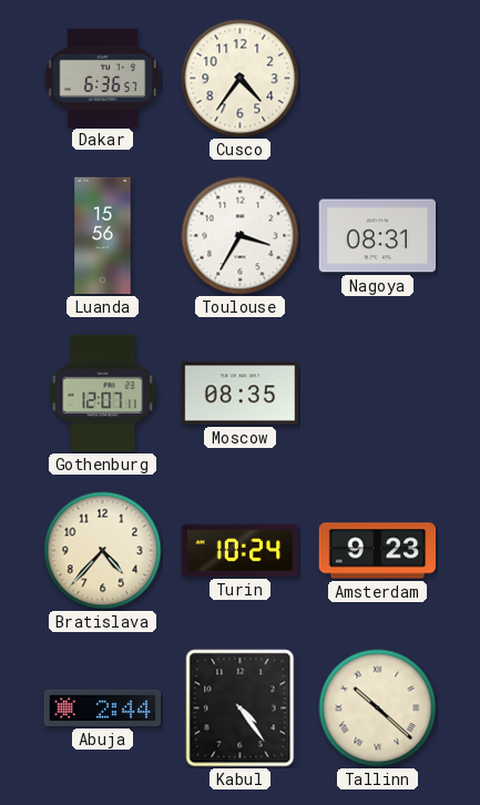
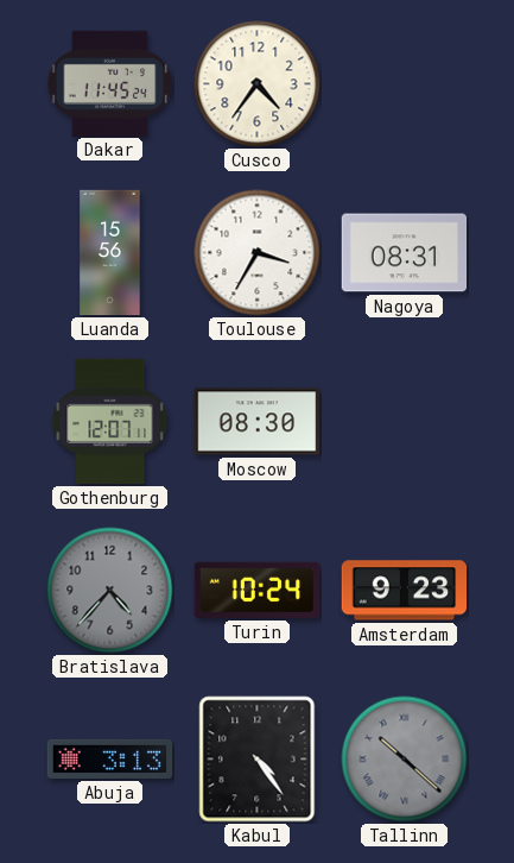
Dakar: 6:36 -> 11:45
Moscow: 08:35 -> 08:30
Bratislava dial: cream -> grey
Abuja: 2:44 -> 3:13
Tallinn dial: cream -> grey
